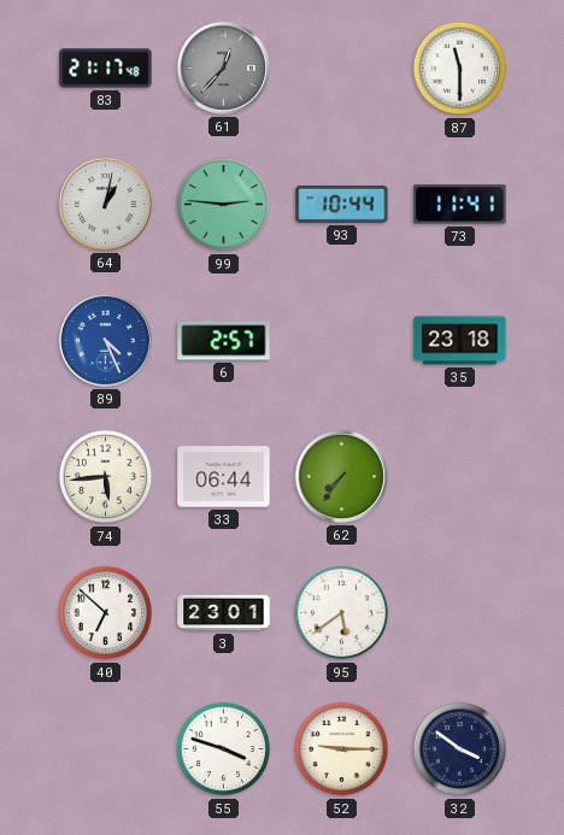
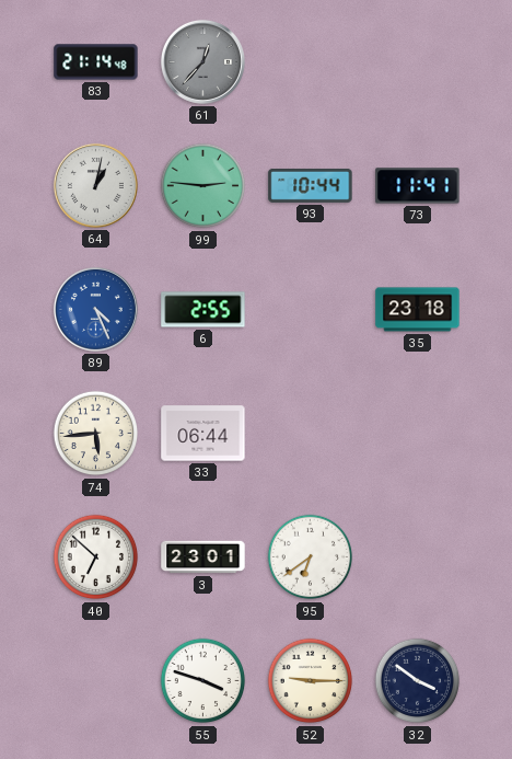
83: 21:17 -> 21:14
87: 11:30 -> none
6: 2:57 -> 2:55
62: 7:36 -> none
95: 5:39 -> 6:39
